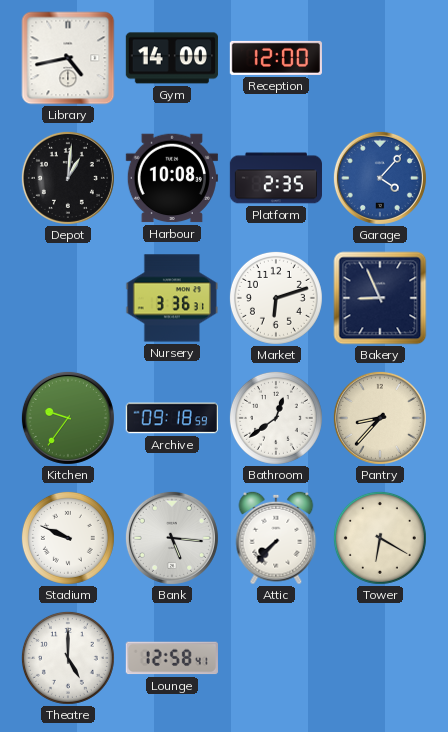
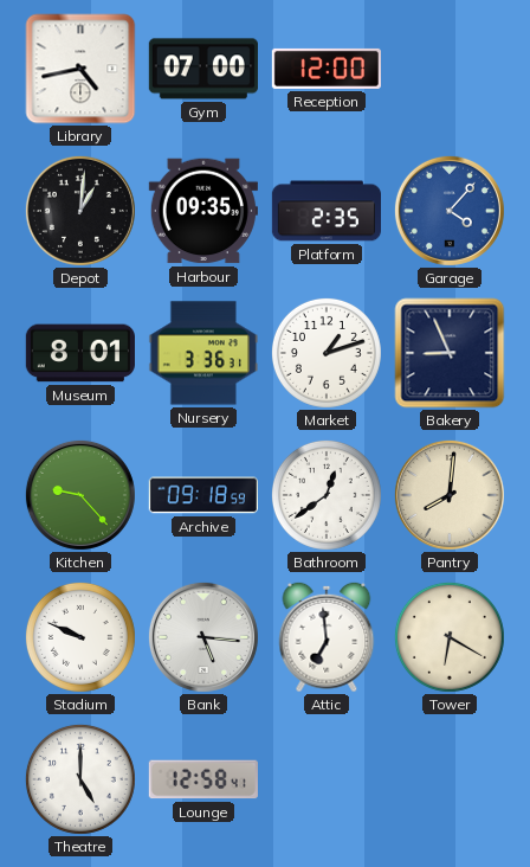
Gym: 14:00 -> 07:00
Harbour: 10:08 -> 09:35
Museum: none -> 8:01
Market: 6:12 -> 1:12
Kitchen: 9:36 -> 9:23
Pantry: 8:37 -> 8:01
Attic: 7:37 -> 6:59
